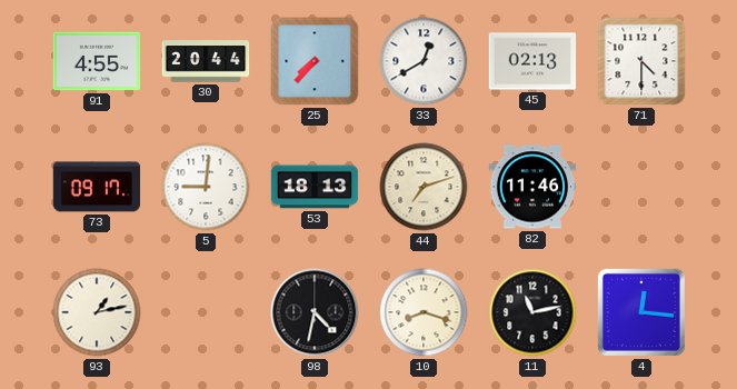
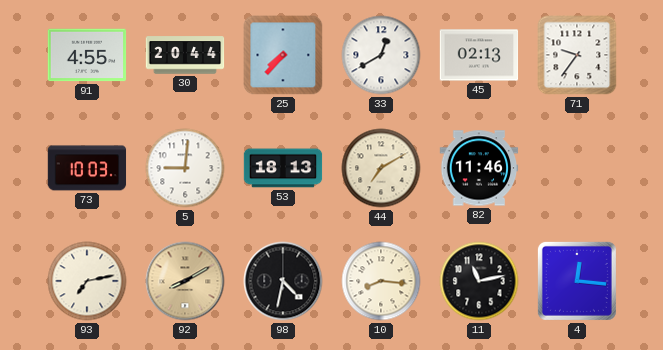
71: 4:30 -> 9:36
73: 09:17 -> 10:03
44: 7:12 -> 7:10
93: 1:13 -> 7:13
92: none -> 8:10
10: 8:18 -> 8:16
